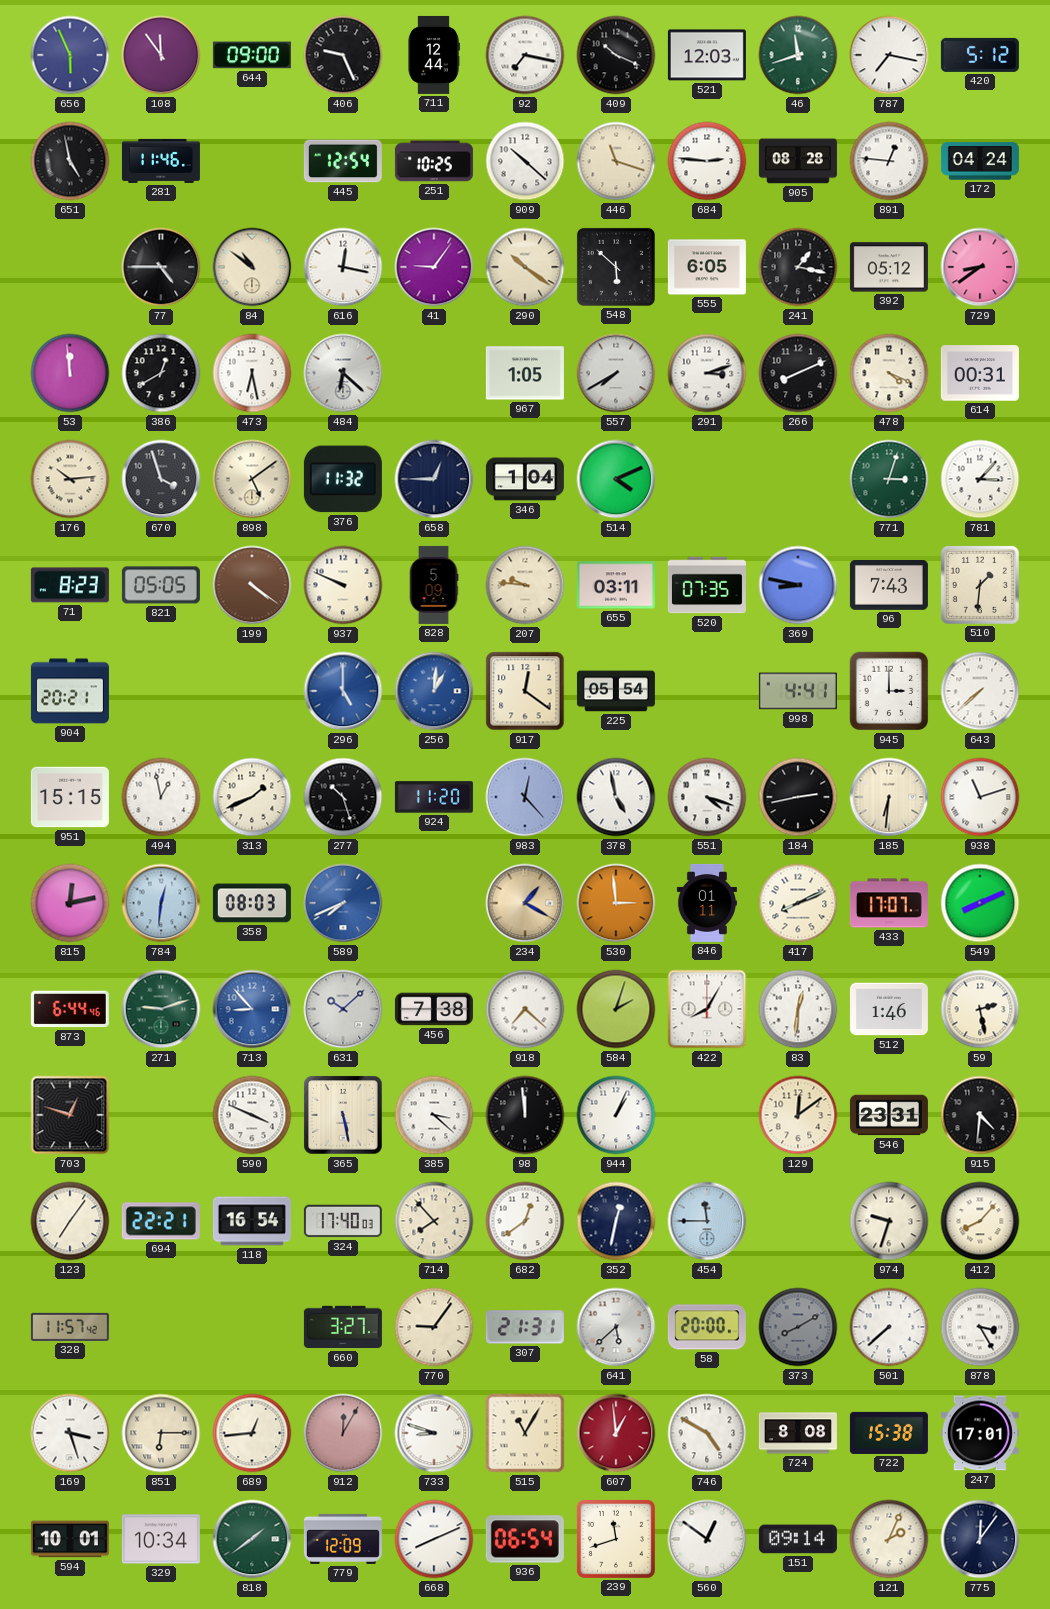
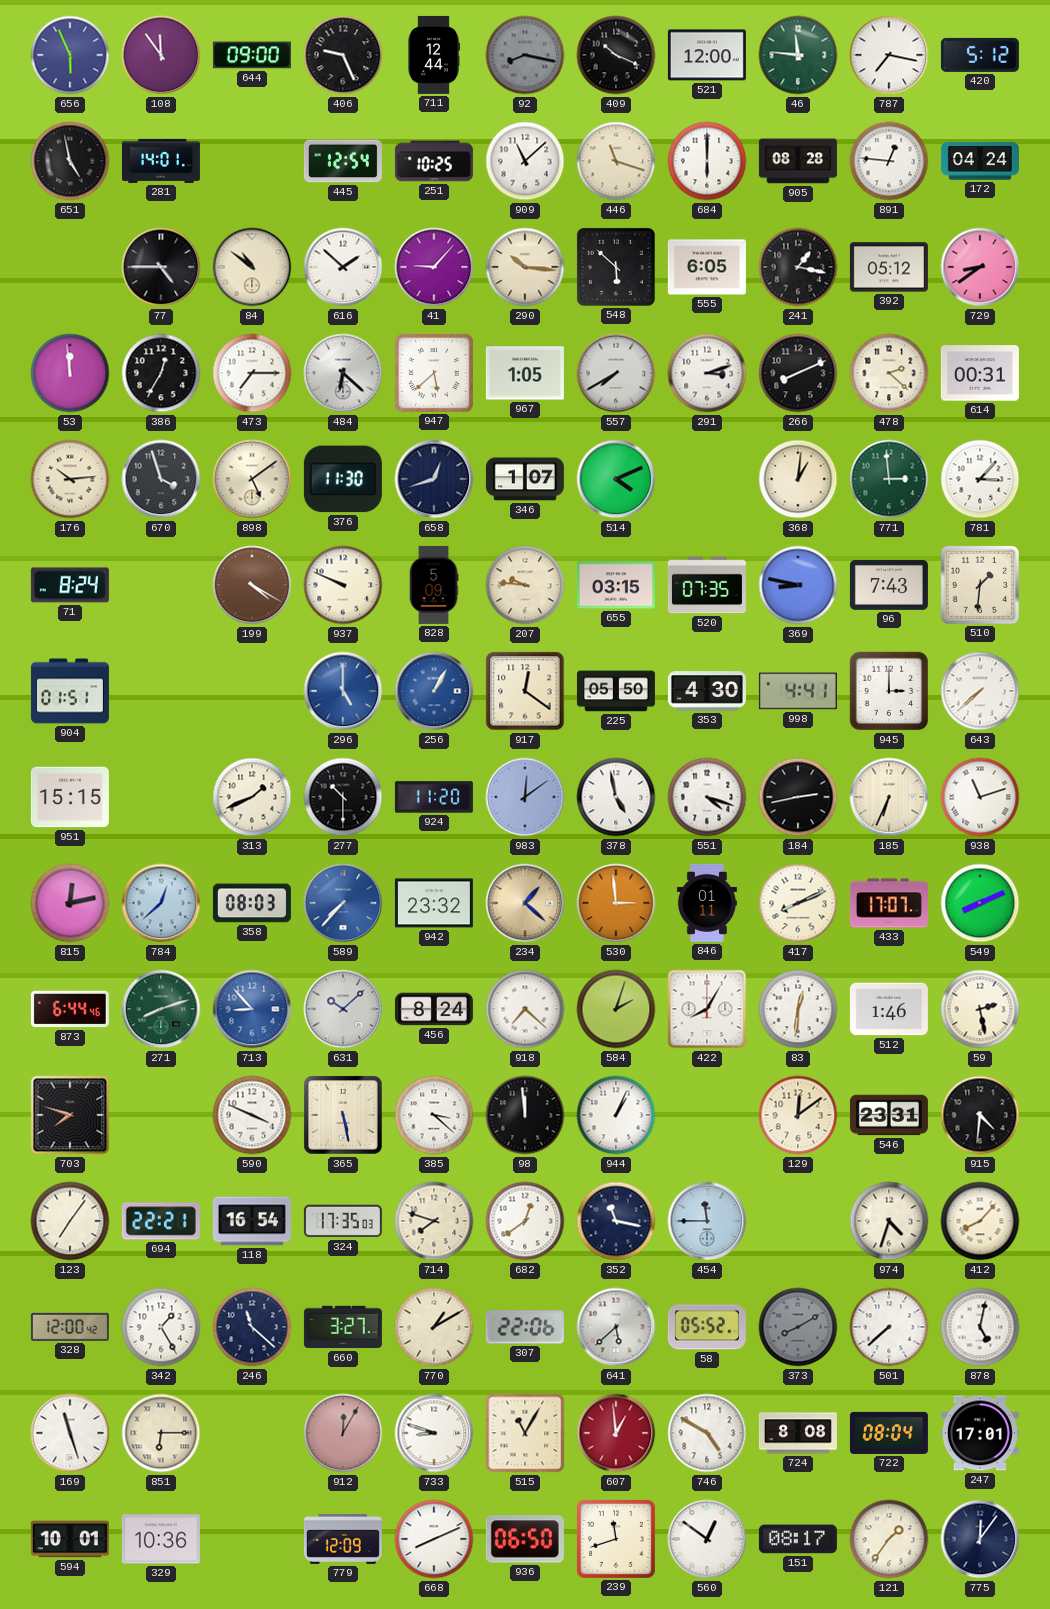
92: 7:17 -> 8:17
92 dial: white -> grey
521: 12:03 -> 12:00
46: 11:42 -> 11:46
281: 11:46 -> 14:01
909: 10:22 -> 11:08
684: 2:46 -> 6:00
616: 12:17 -> 1:52
41: 9:06 -> 9:07
290: 10:21 -> 10:16
386: 12:40 -> 12:35
473: 6:28 -> 7:15
947: none -> 5:38
478: 4:19 -> 2:22
376: 11:32 -> 11:30
658: 12:45 -> 12:42
346: 1:04 -> 1:07
368: none -> 1:01
771: 3:03 -> 2:59
71: 8:23 -> 8:24
821: 05:05 -> none
199: 4:21 -> 4:20
655: 03:11 -> 03:15
904: 20:21 -> 01:51
256: 1:01 -> 1:05
225: 05:54 -> 05:50
353: none -> 4:30
494: 12:58 -> none
277: 10:27 -> 10:30
983: 12:23 -> 12:09
185: 6:31 -> 6:34
784: 12:31 -> 12:38
589: 7:41 -> 7:37
942: none -> 23:32
234: 1:20 -> 1:22
271: 9:12 -> 8:12
456: 7:38 -> 8:24
703: 12:48 -> 7:48
324: 17:40 -> 17:35
714: 7:53 -> 7:48
352: 12:32 -> 11:17
974: 9:33 -> 4:33
328: 11:57 -> 12:00
342: none -> 1:25
246: none -> 11:22
770: 9:06 -> 1:10
307: 21:31 -> 22:06
58: 20:00 -> 05:52
878: 3:25 -> 5:02
169: 3:27 -> 11:27
689: 12:44 -> none
722: 15:38 -> 08:04
329: 10:34 -> 10:36
818: 1:39 -> none
936: 06:54 -> 06:50
151: 09:14 -> 08:17
121: 2:04 -> 1:36
